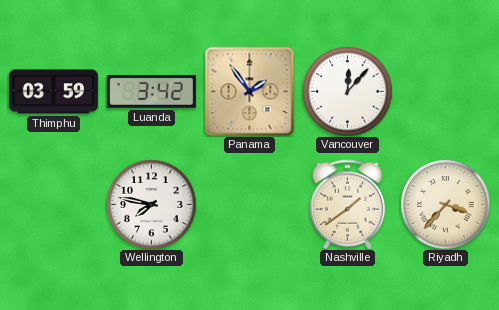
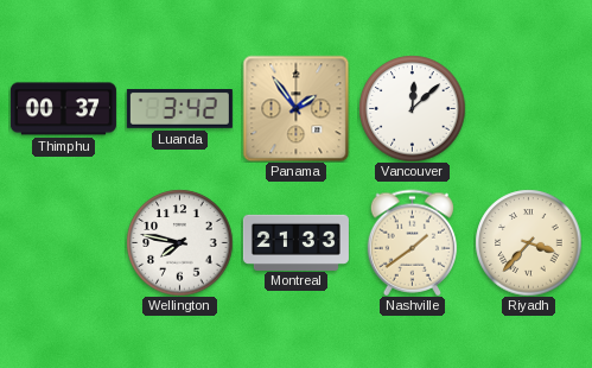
Thimphu: 03:59 -> 00:37
Vancouver: 12:07 -> 12:08
Montreal: none -> 21:33
